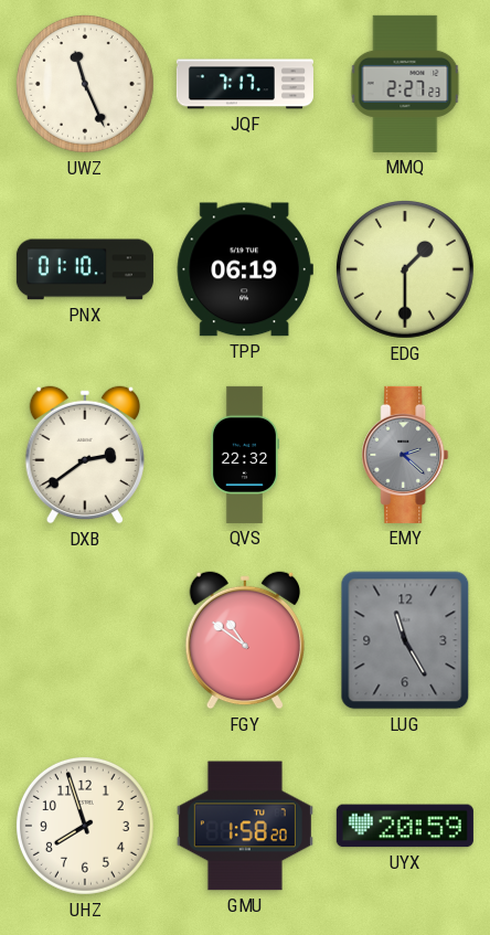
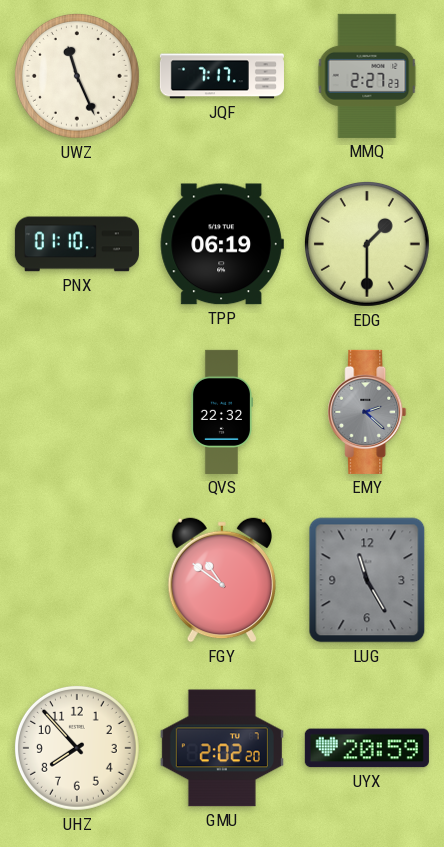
DXB: 2:39 -> none
UHZ: 7:57 -> 7:53
GMU: 1:58 -> 2:02
